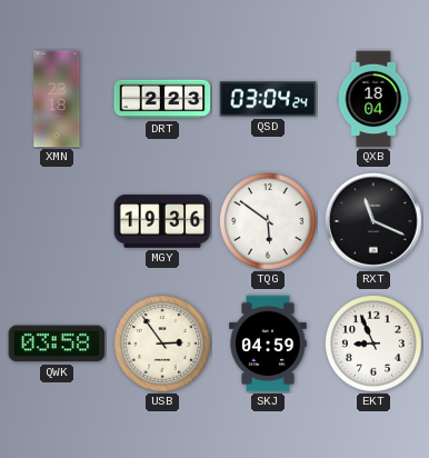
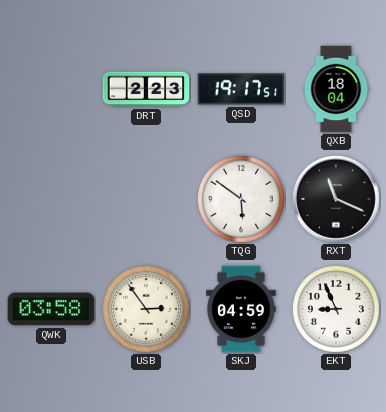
XMN: 23:18 -> none
QSD: 03:04 -> 19:17
MGY: 19:36 -> none
